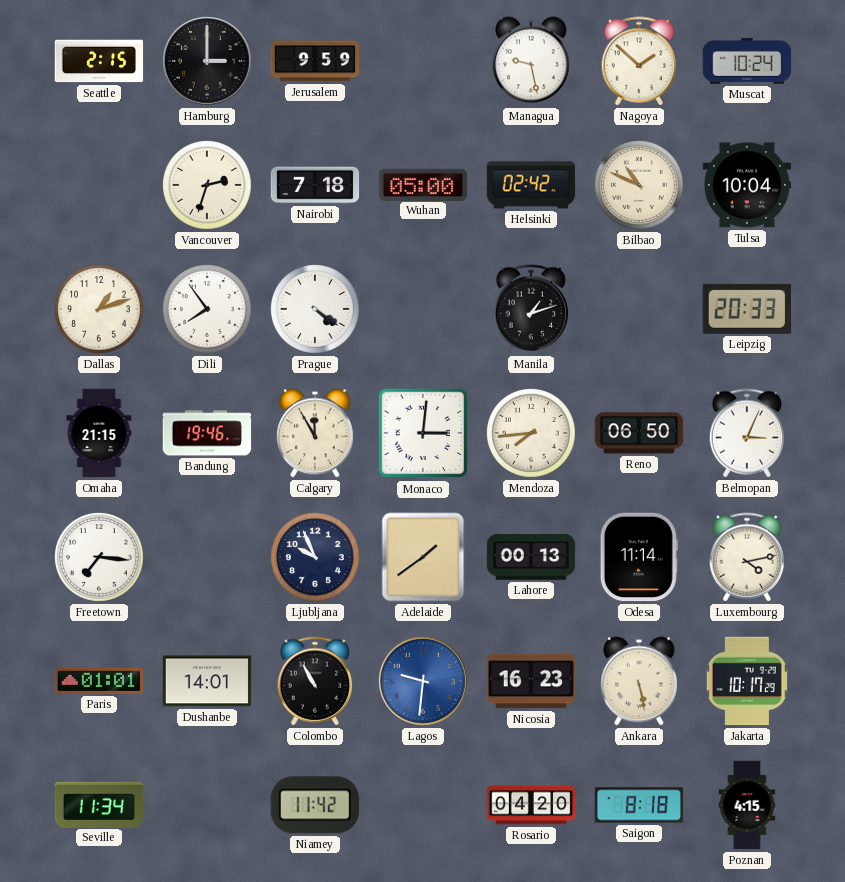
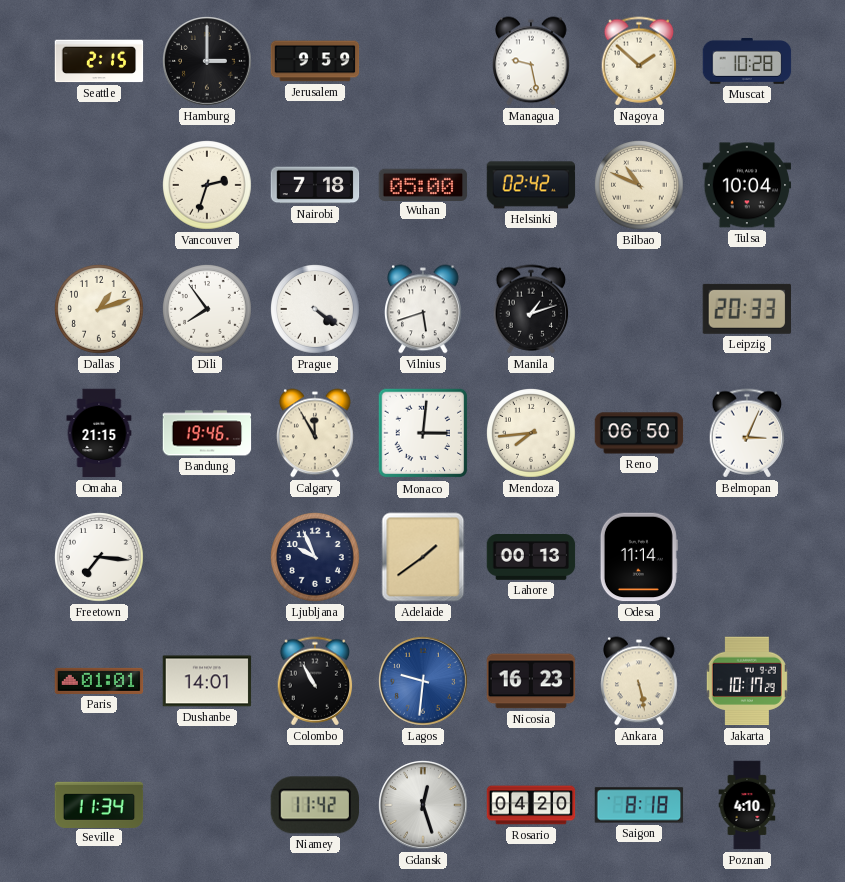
Muscat: 10:24 -> 10:28
Vilnius: none -> 5:42
Luxembourg: 4:13 -> none
Gdansk: none -> 12:27
Poznan: 4:15 -> 4:10
